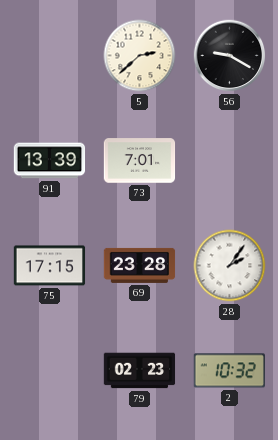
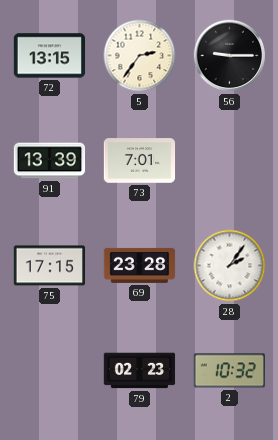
72: none -> 13:15
5: 2:38 -> 2:36
56: 9:20 -> 9:15
